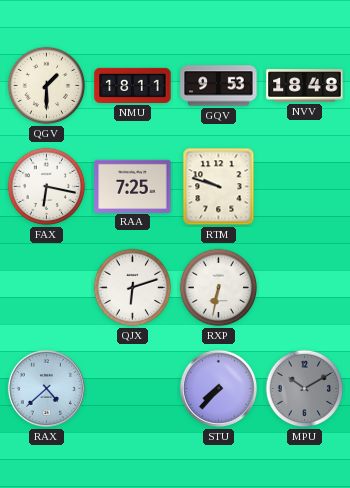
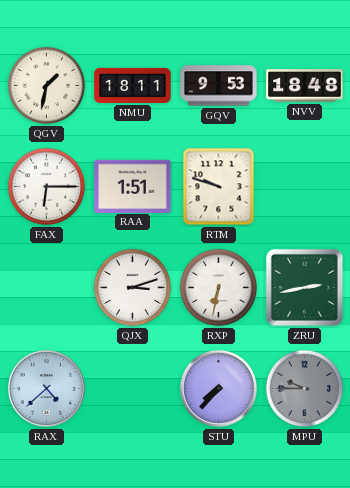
QGV: 1:30 -> 1:32
FAX: 6:17 -> 6:15
RAA: 7:25 -> 1:51
QJX: 6:12 -> 3:12
ZRU: none -> 2:43
MPU: 10:10 -> 9:45
